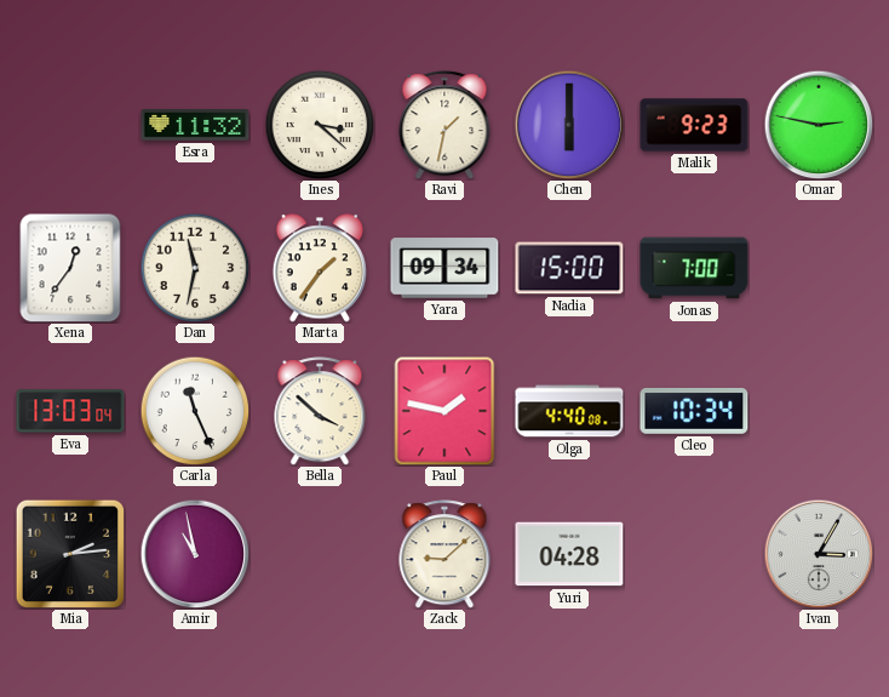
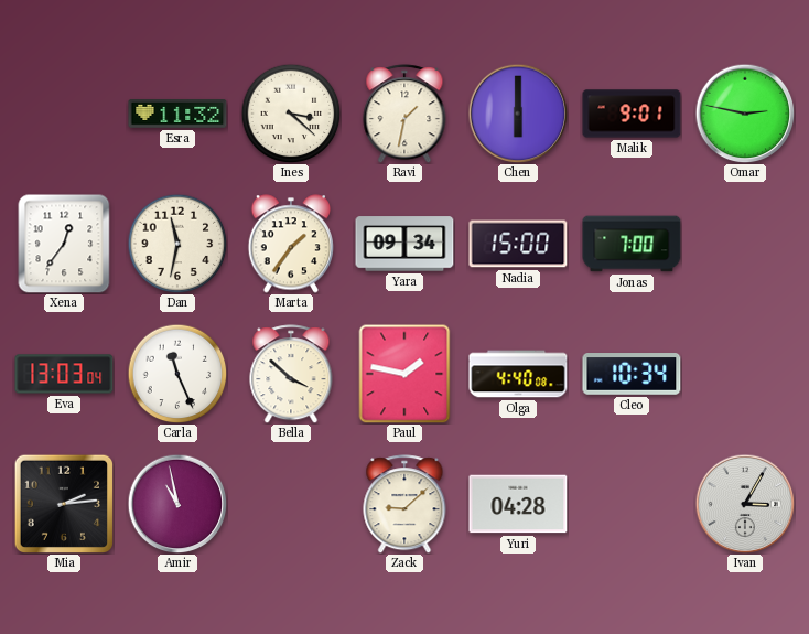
Malik: 9:23 -> 9:01
